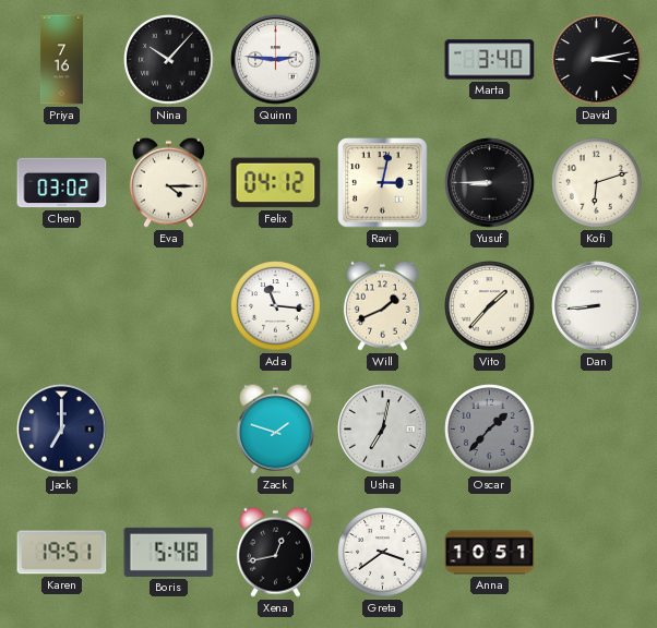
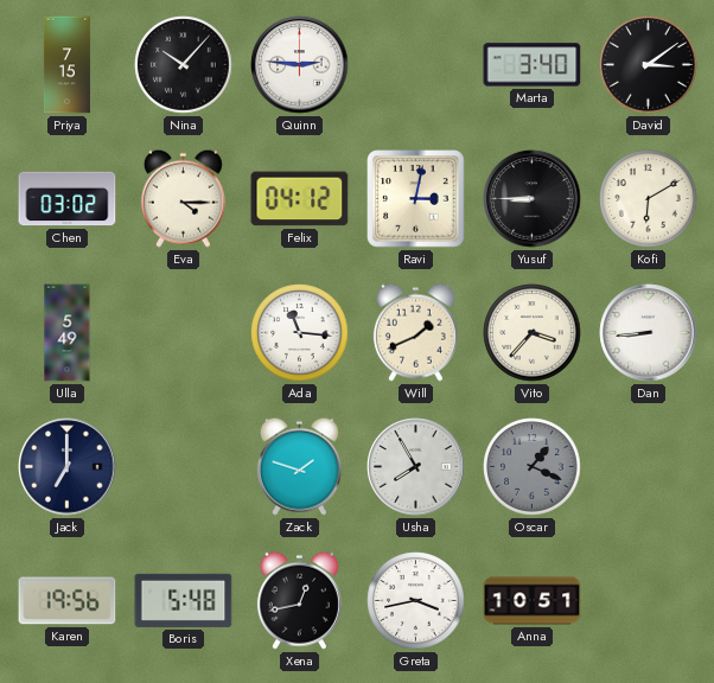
Priya: 7:16 -> 7:15
David: 3:13 -> 3:09
Kofi: 6:12 -> 6:10
Ulla: none -> 5:49
Vito: 1:37 -> 3:37
Usha: 7:02 -> 7:55
Oscar: 1:37 -> 1:19
Karen: 19:51 -> 19:56
Greta: 3:39 -> 3:43
